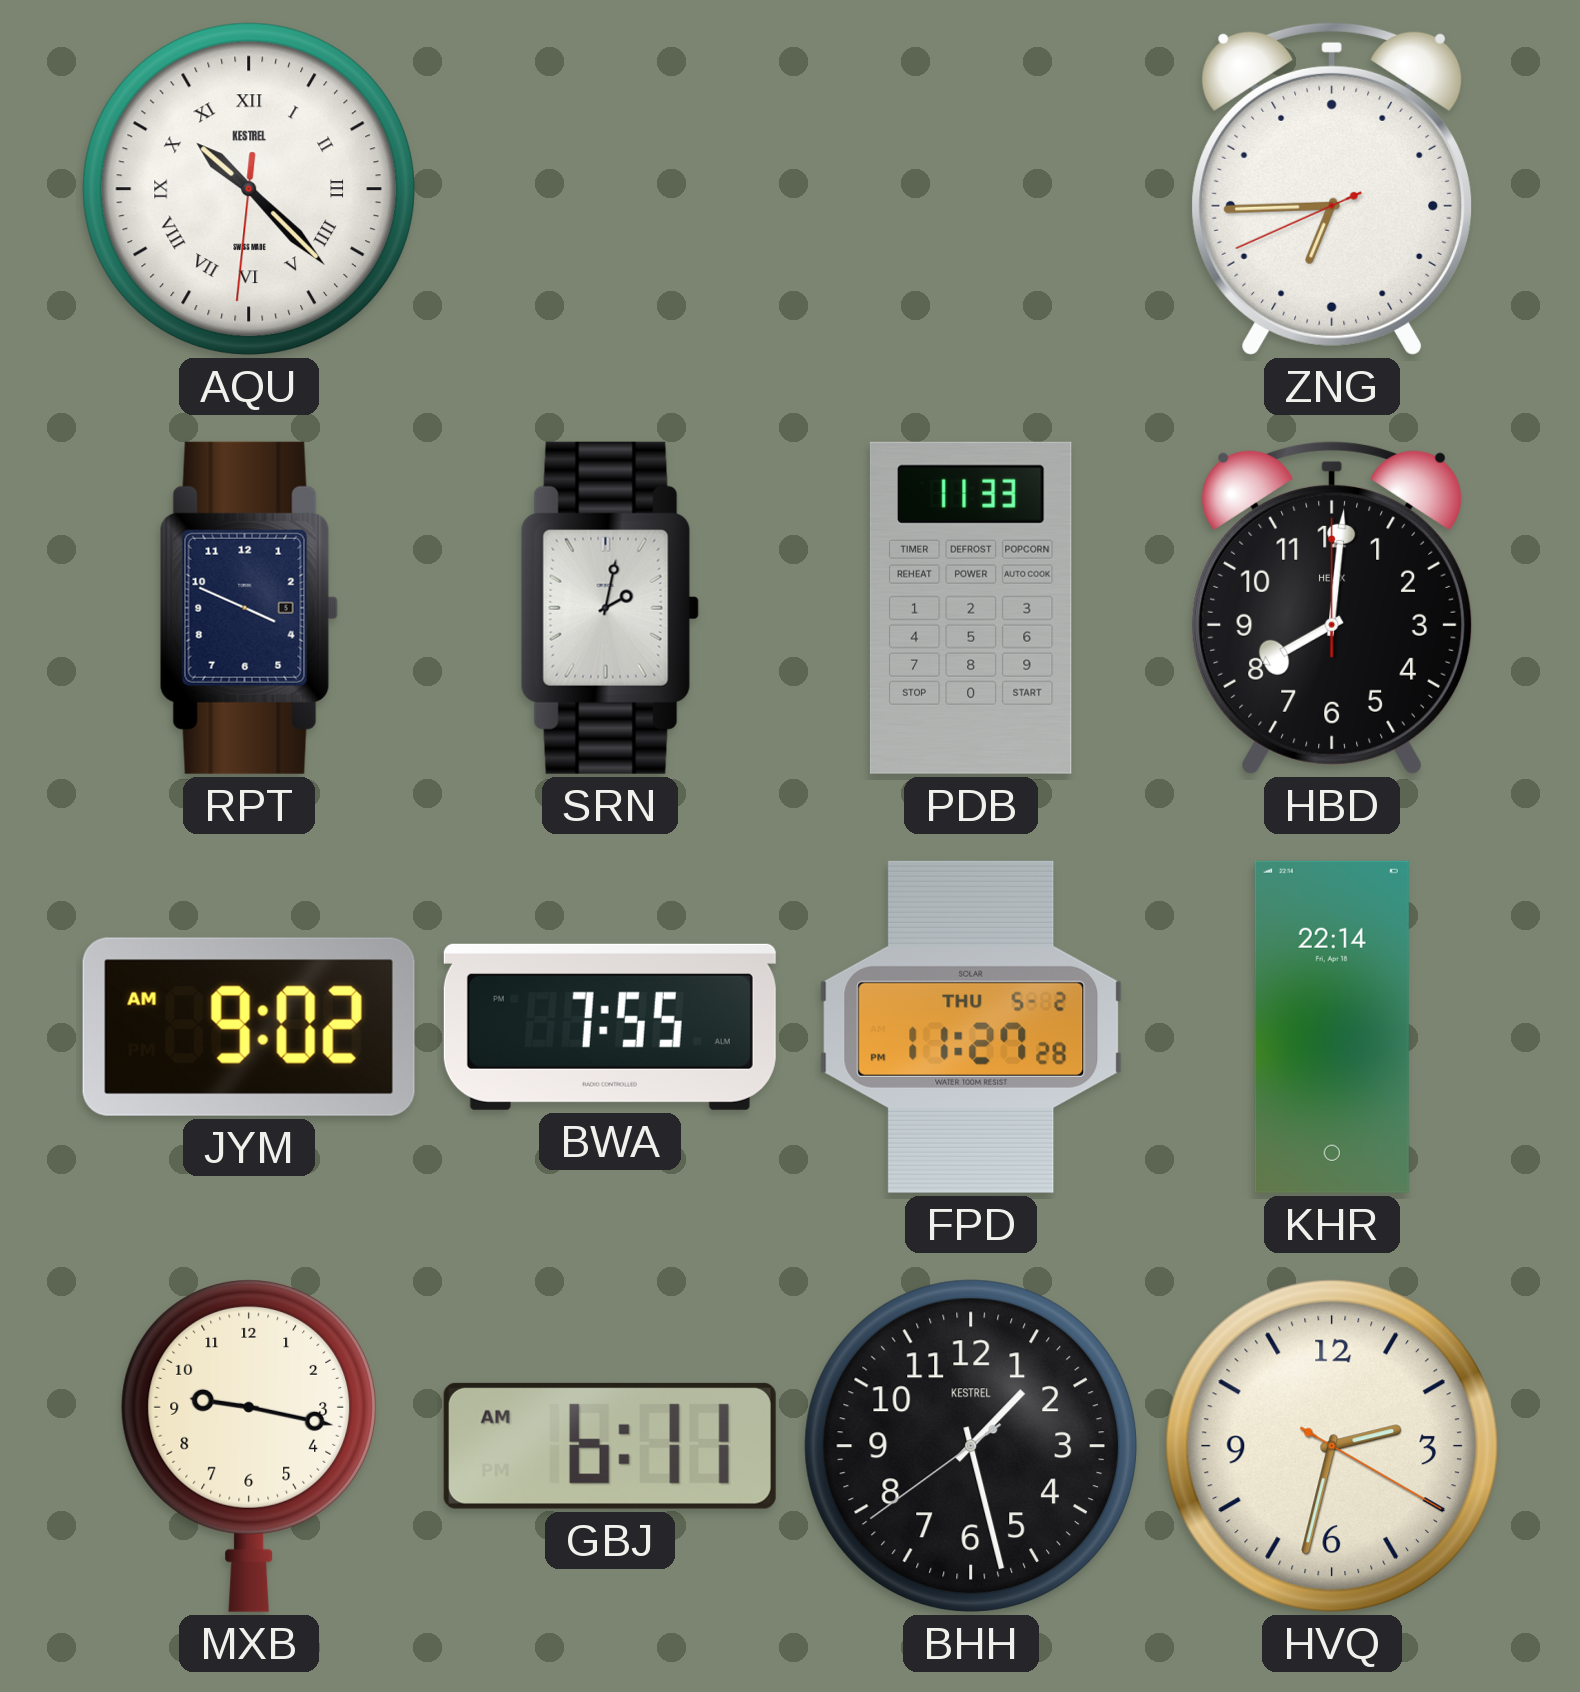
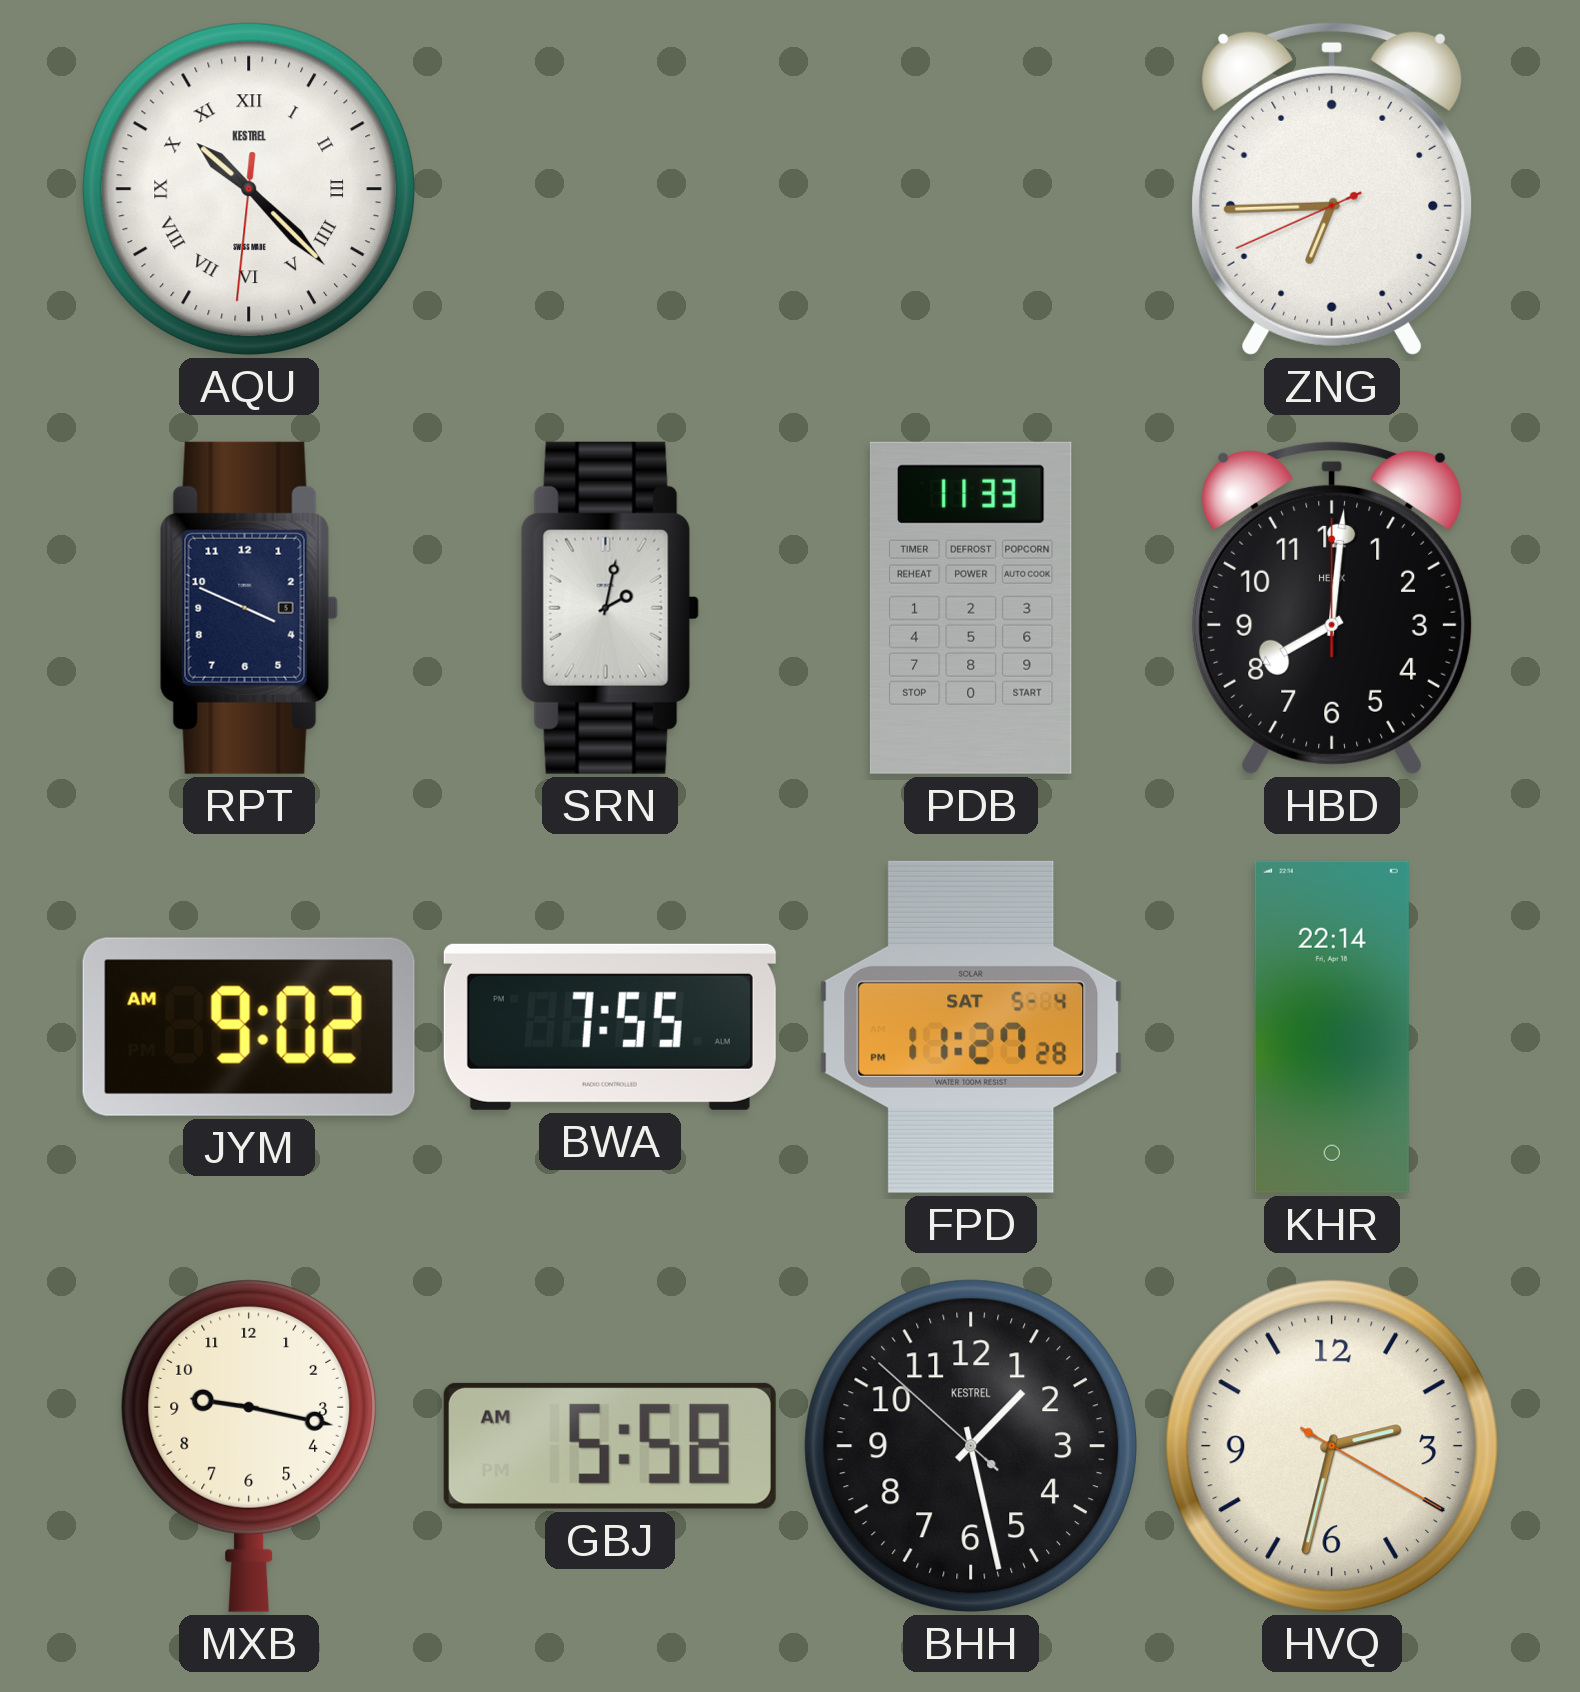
FPD date: THU 5-2 -> SAT 5-4
GBJ: 6:11 -> 5:58
BHH: 1:27:39 -> 1:27:52
